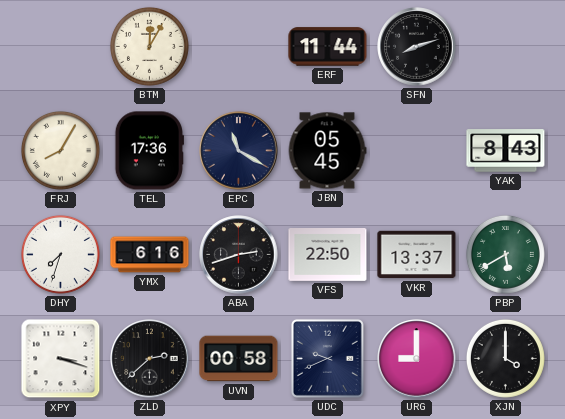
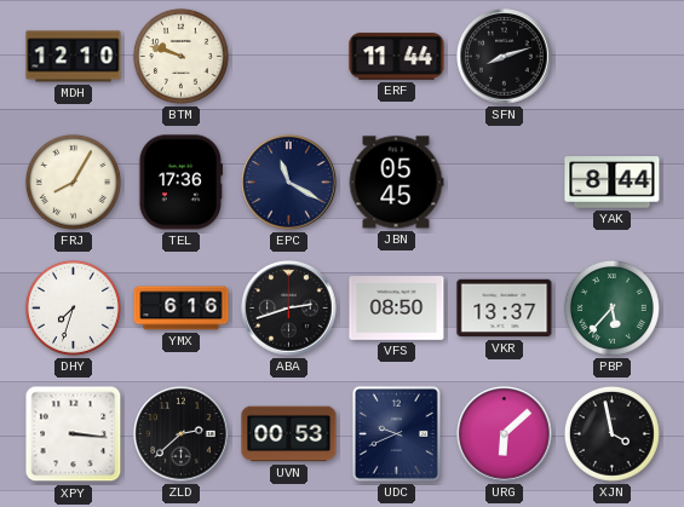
MDH: none -> 12:10
BTM: 12:05 -> 9:48
YAK: 8:43 -> 8:44
VFS: 22:50 -> 08:50
PBP: 5:40 -> 5:37
XPY: 3:18 -> 3:16
UVN: 00:58 -> 00:53
URG: 9:00 -> 6:08
XJN: 4:00 -> 3:58
